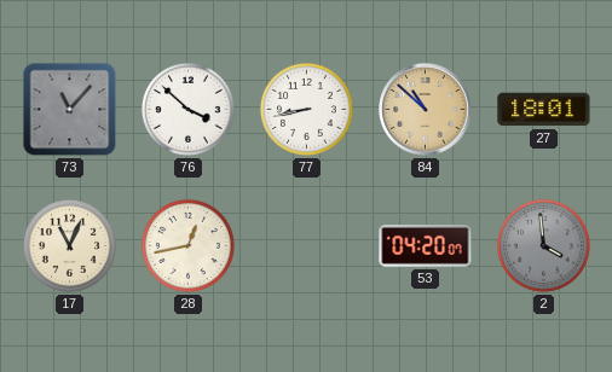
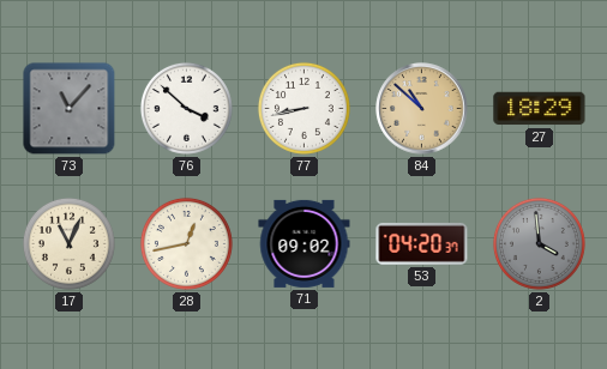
27: 18:01 -> 18:29
71: none -> 09:02
53: 04:20:07 -> 04:20:37
